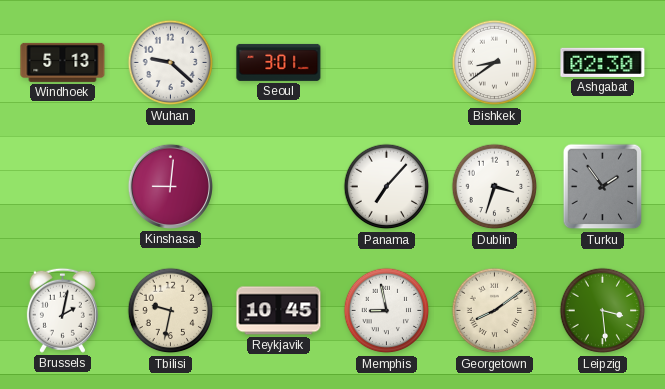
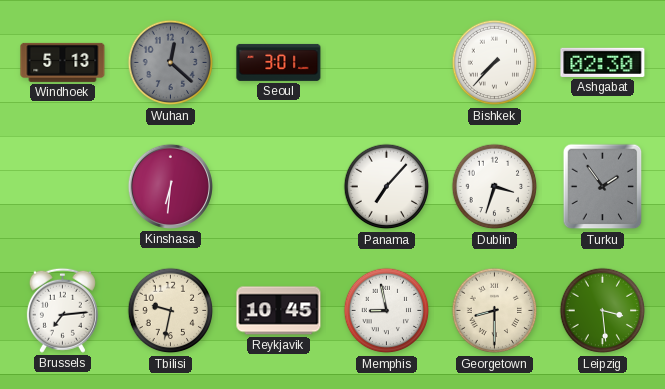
Wuhan: 9:22 -> 12:22
Wuhan dial: white -> grey
Bishkek: 8:39 -> 7:37
Kinshasa: 9:01 -> 6:31
Brussels: 2:02 -> 7:14
Georgetown: 8:09 -> 8:30
